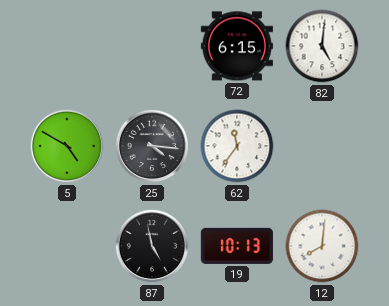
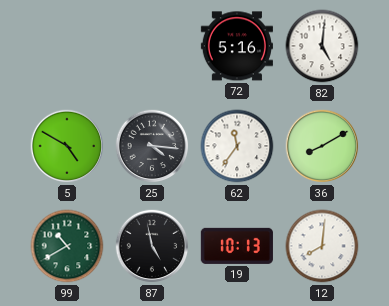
72: 6:15 -> 5:16
36: none -> 8:10
99: none -> 10:40
